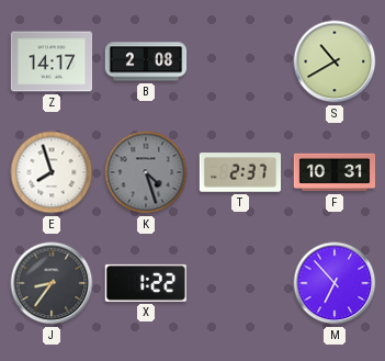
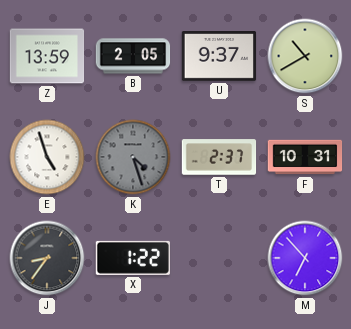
Z: 14:17 -> 13:59
B: 2:08 -> 2:05
U: none -> 9:37
E: 7:57 -> 4:57
